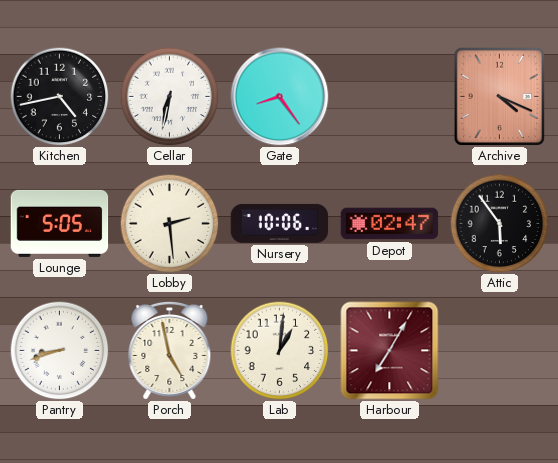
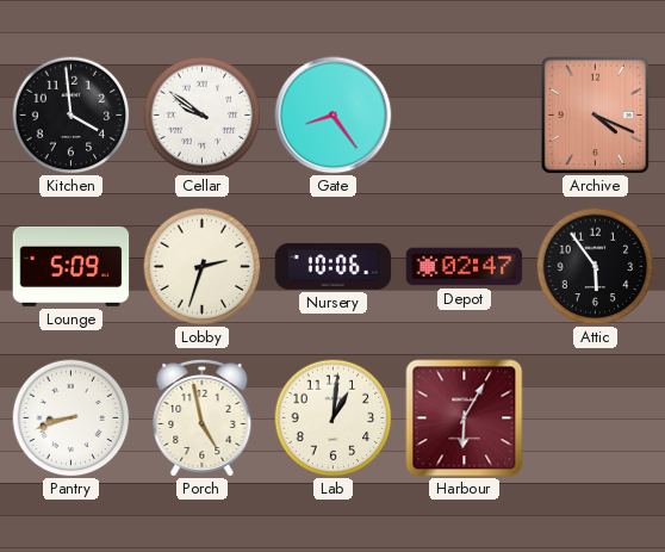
Kitchen: 4:43 -> 3:59
Cellar: 6:32 -> 9:51
Lounge: 5:05 -> 5:09
Lobby: 2:29 -> 2:33
Harbour: 7:05 -> 6:05
